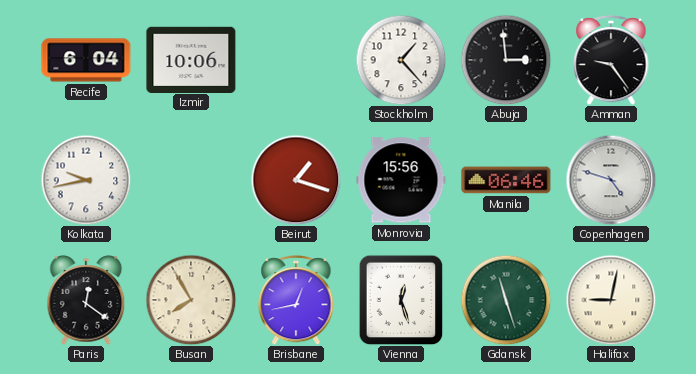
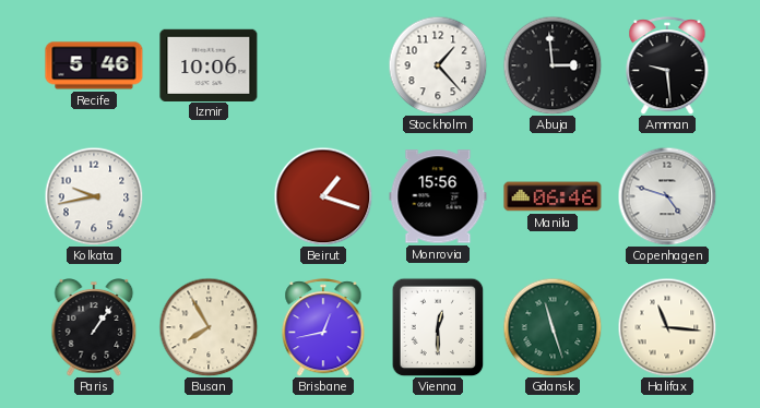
Recife: 6:04 -> 5:46
Amman: 9:24 -> 9:29
Paris: 12:21 -> 1:06
Vienna: 12:27 -> 12:30
Halifax: 9:02 -> 11:16
